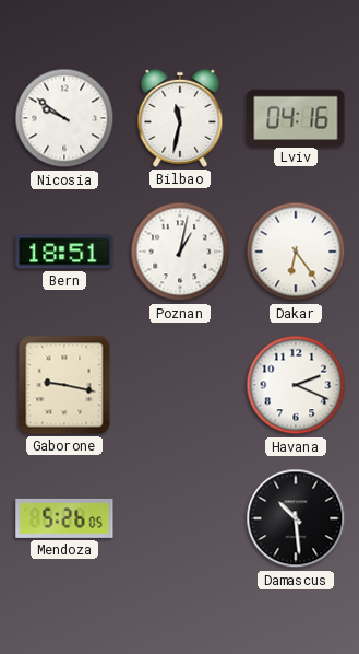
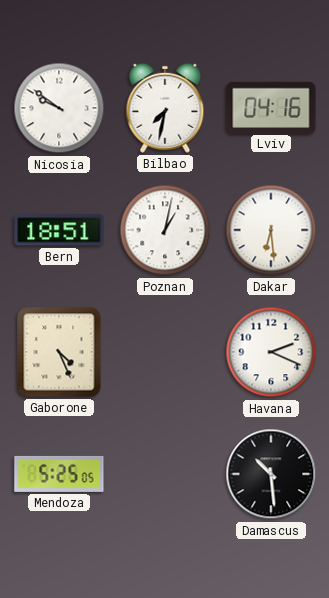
Bilbao: 11:32 -> 7:32
Dakar: 6:24 -> 6:29
Gaborone: 9:17 -> 4:26
Mendoza: 5:26 -> 5:25
